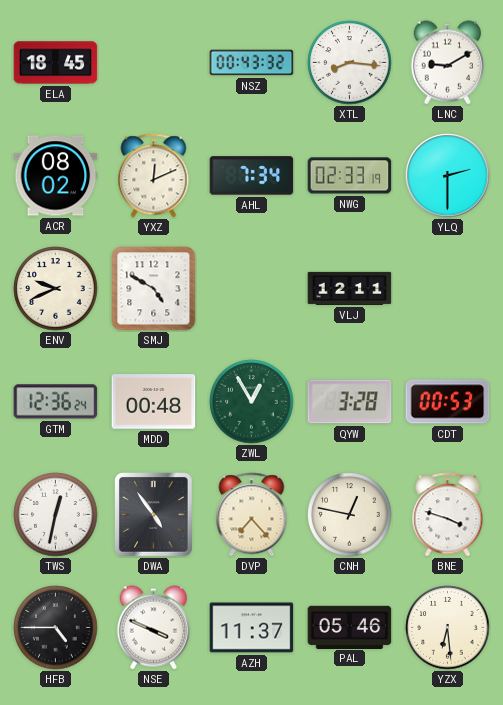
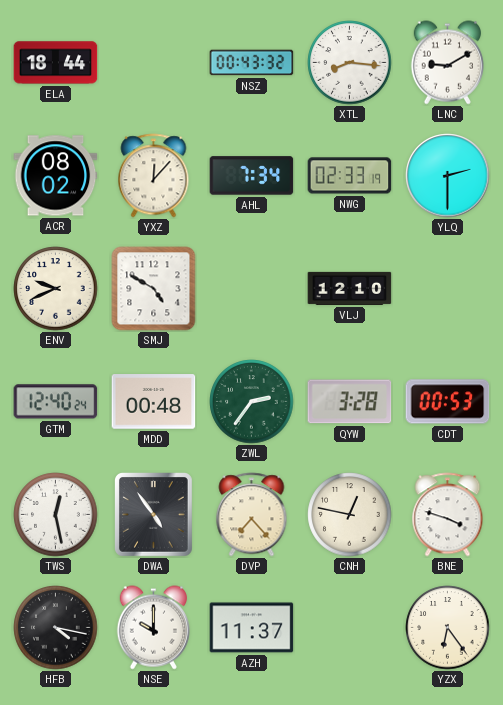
ELA: 18:45 -> 18:44
YXZ: 12:11 -> 12:07
VLJ: 12:11 -> 12:10
GTM: 12:36 -> 12:40
ZWL: 12:55 -> 2:36
TWS: 12:32 -> 12:28
HFB: 4:45 -> 4:17
NSE: 3:49 -> 10:00
PAL: 05:46 -> none
YZX: 6:29 -> 6:24
